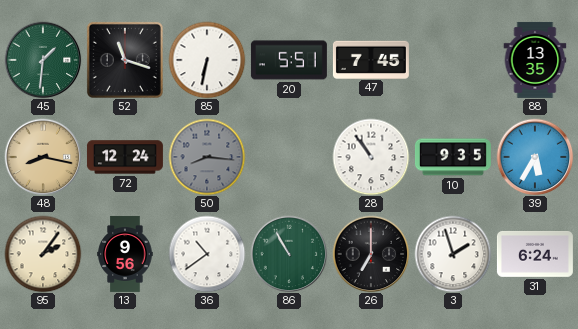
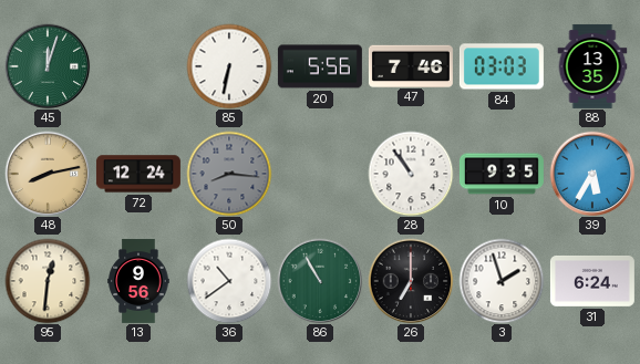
45: 1:31 -> 12:03
52: 11:18 -> none
20: 5:51 -> 5:56
47: 7:45 -> 7:46
84: none -> 03:03
48: 8:17 -> 8:13
95: 2:06 -> 12:31
